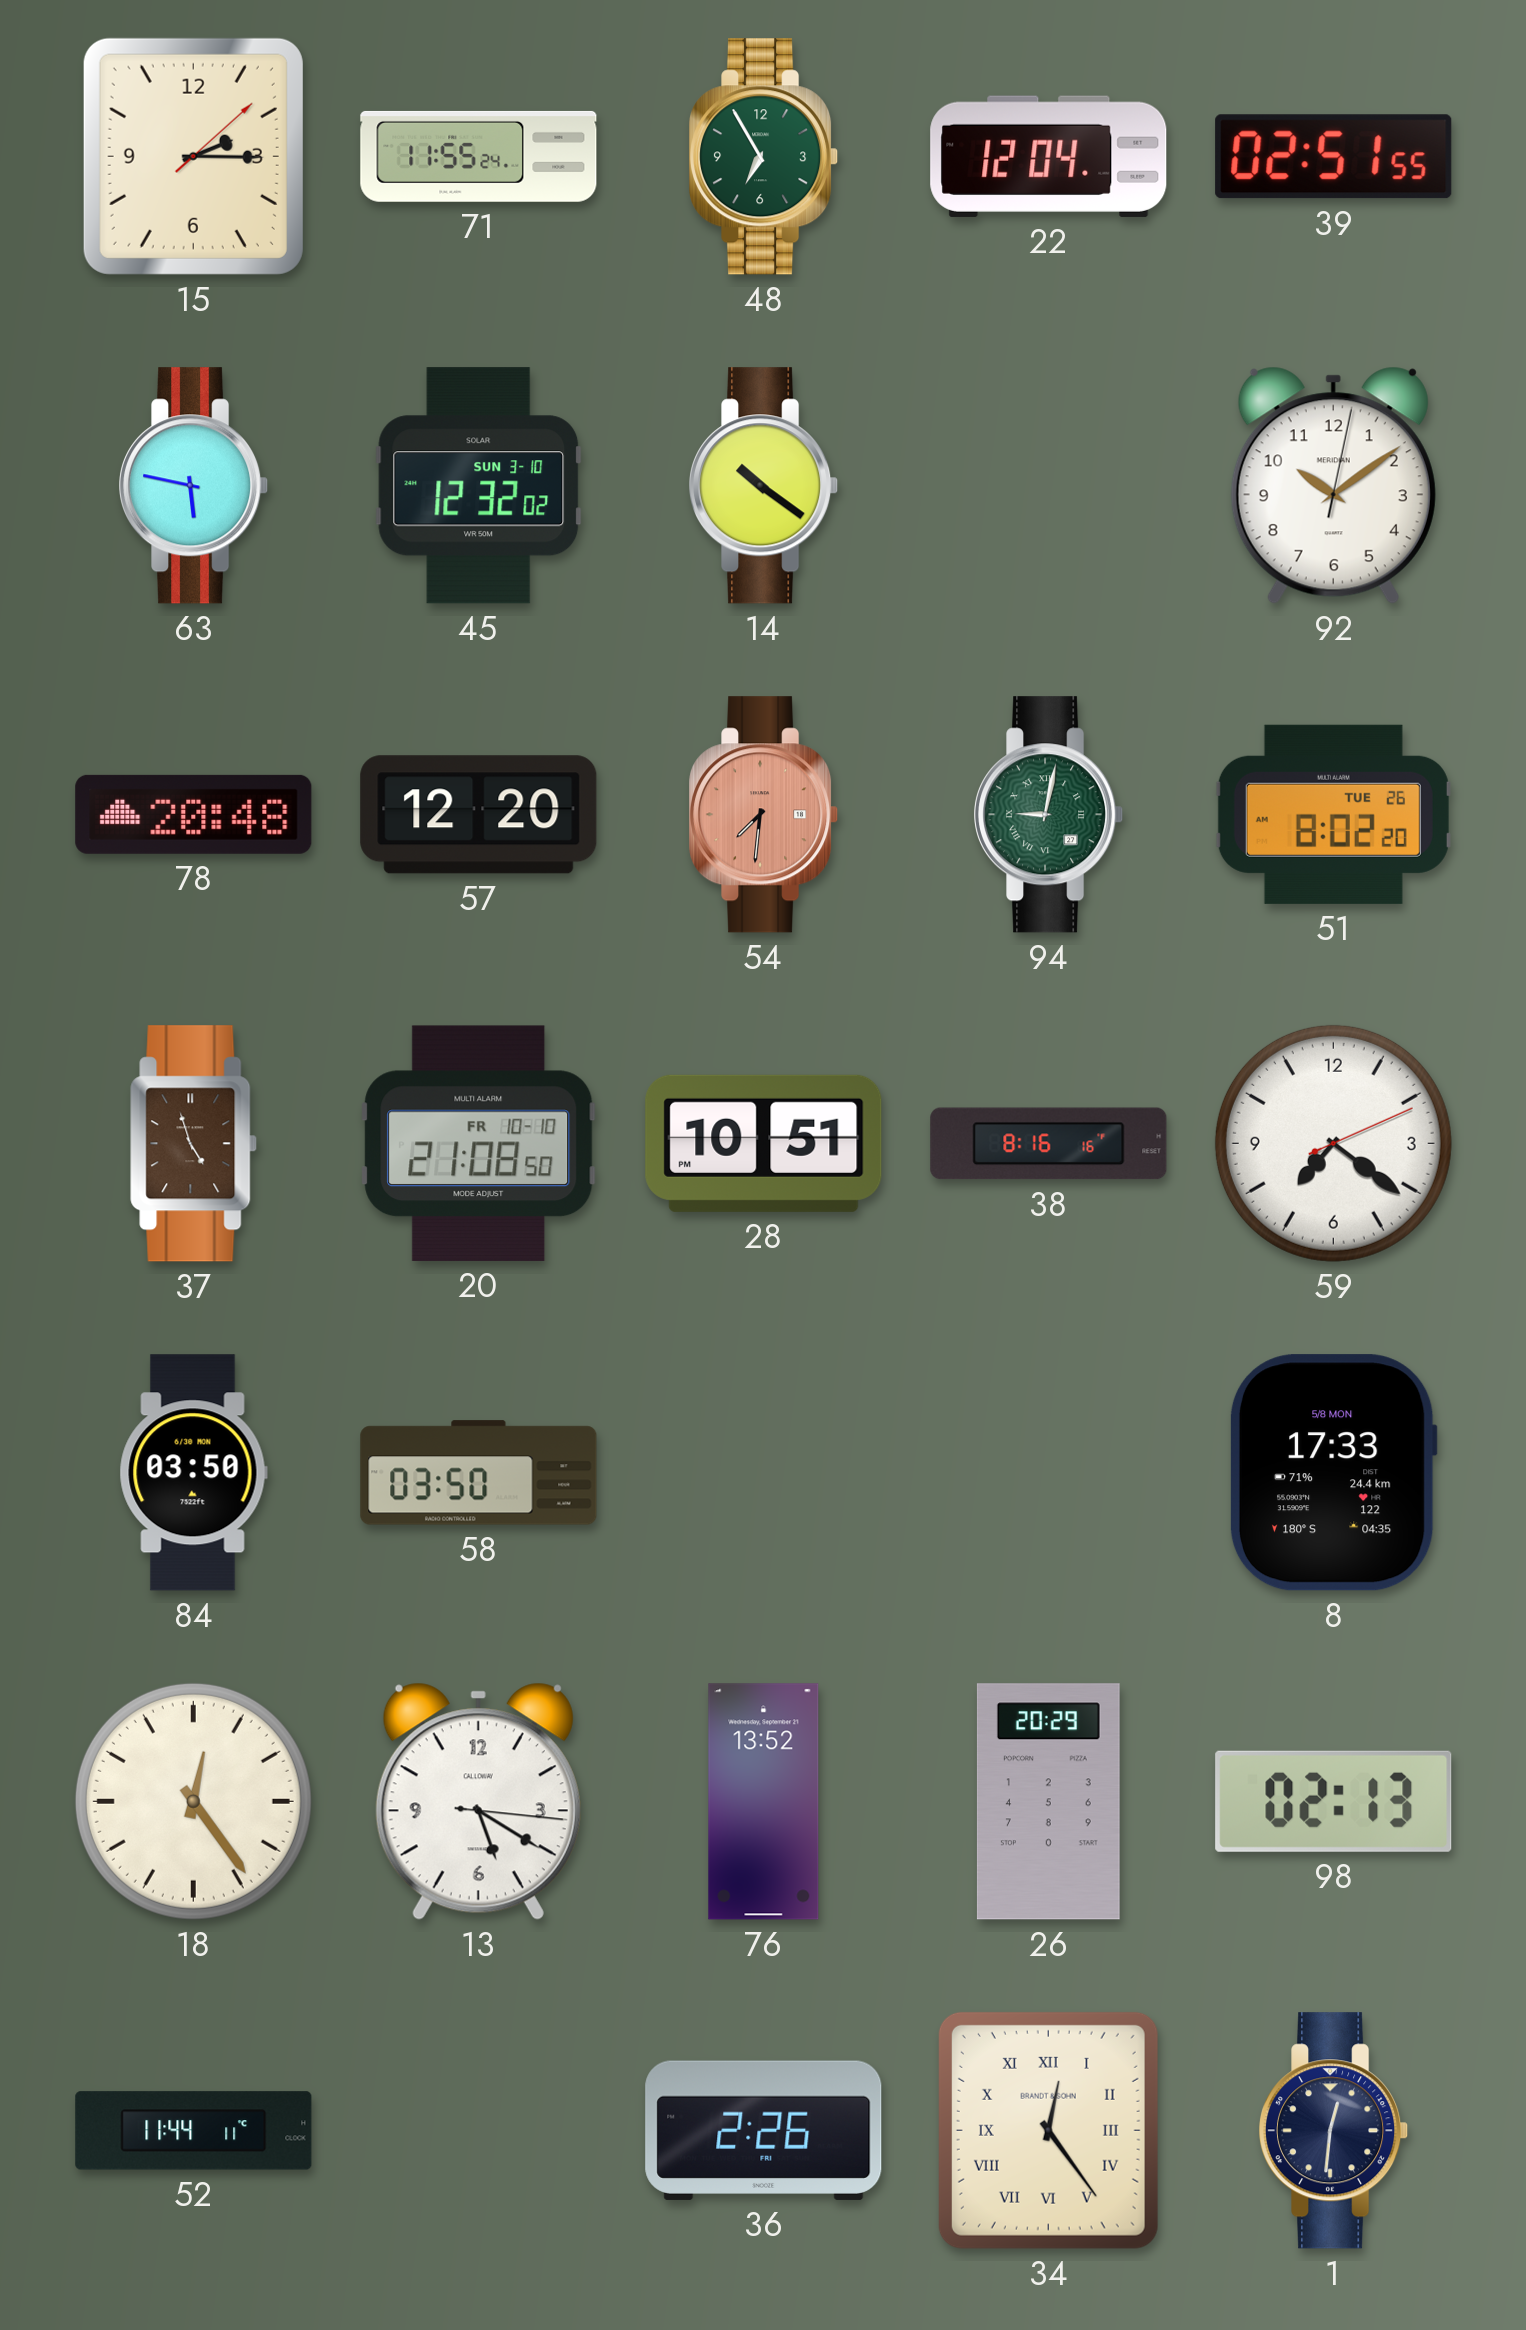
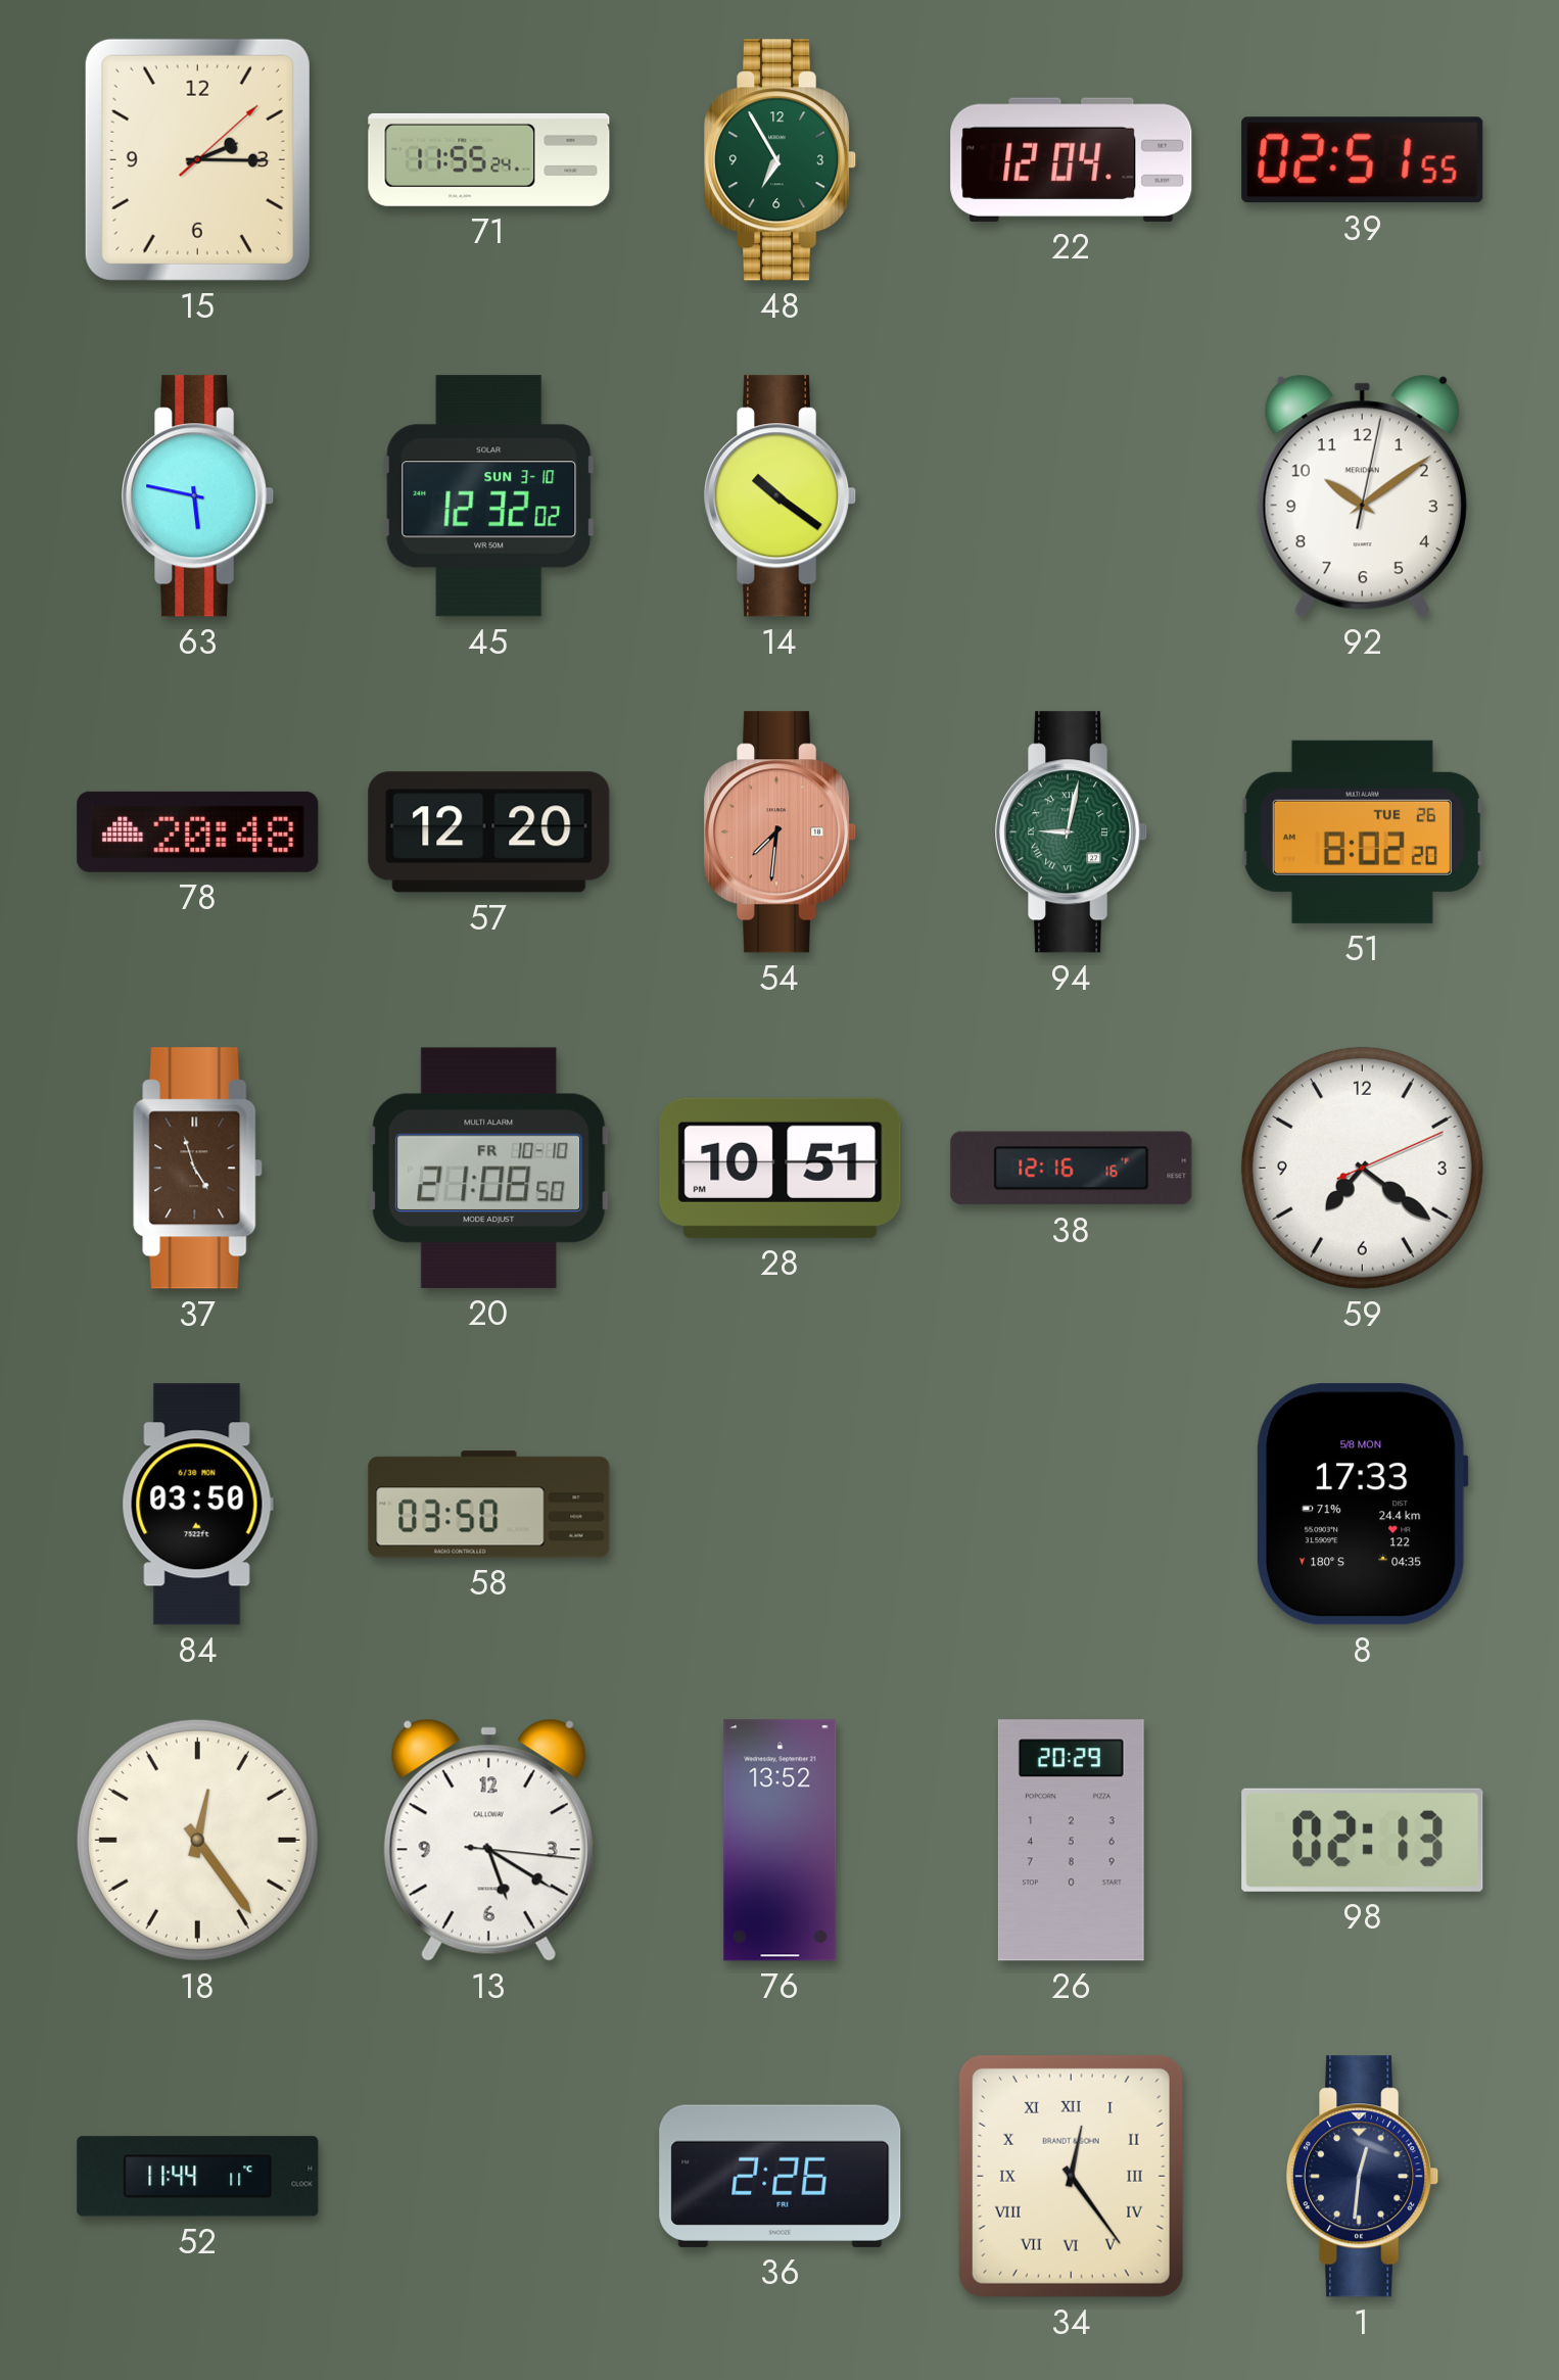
38: 8:16 -> 12:16
